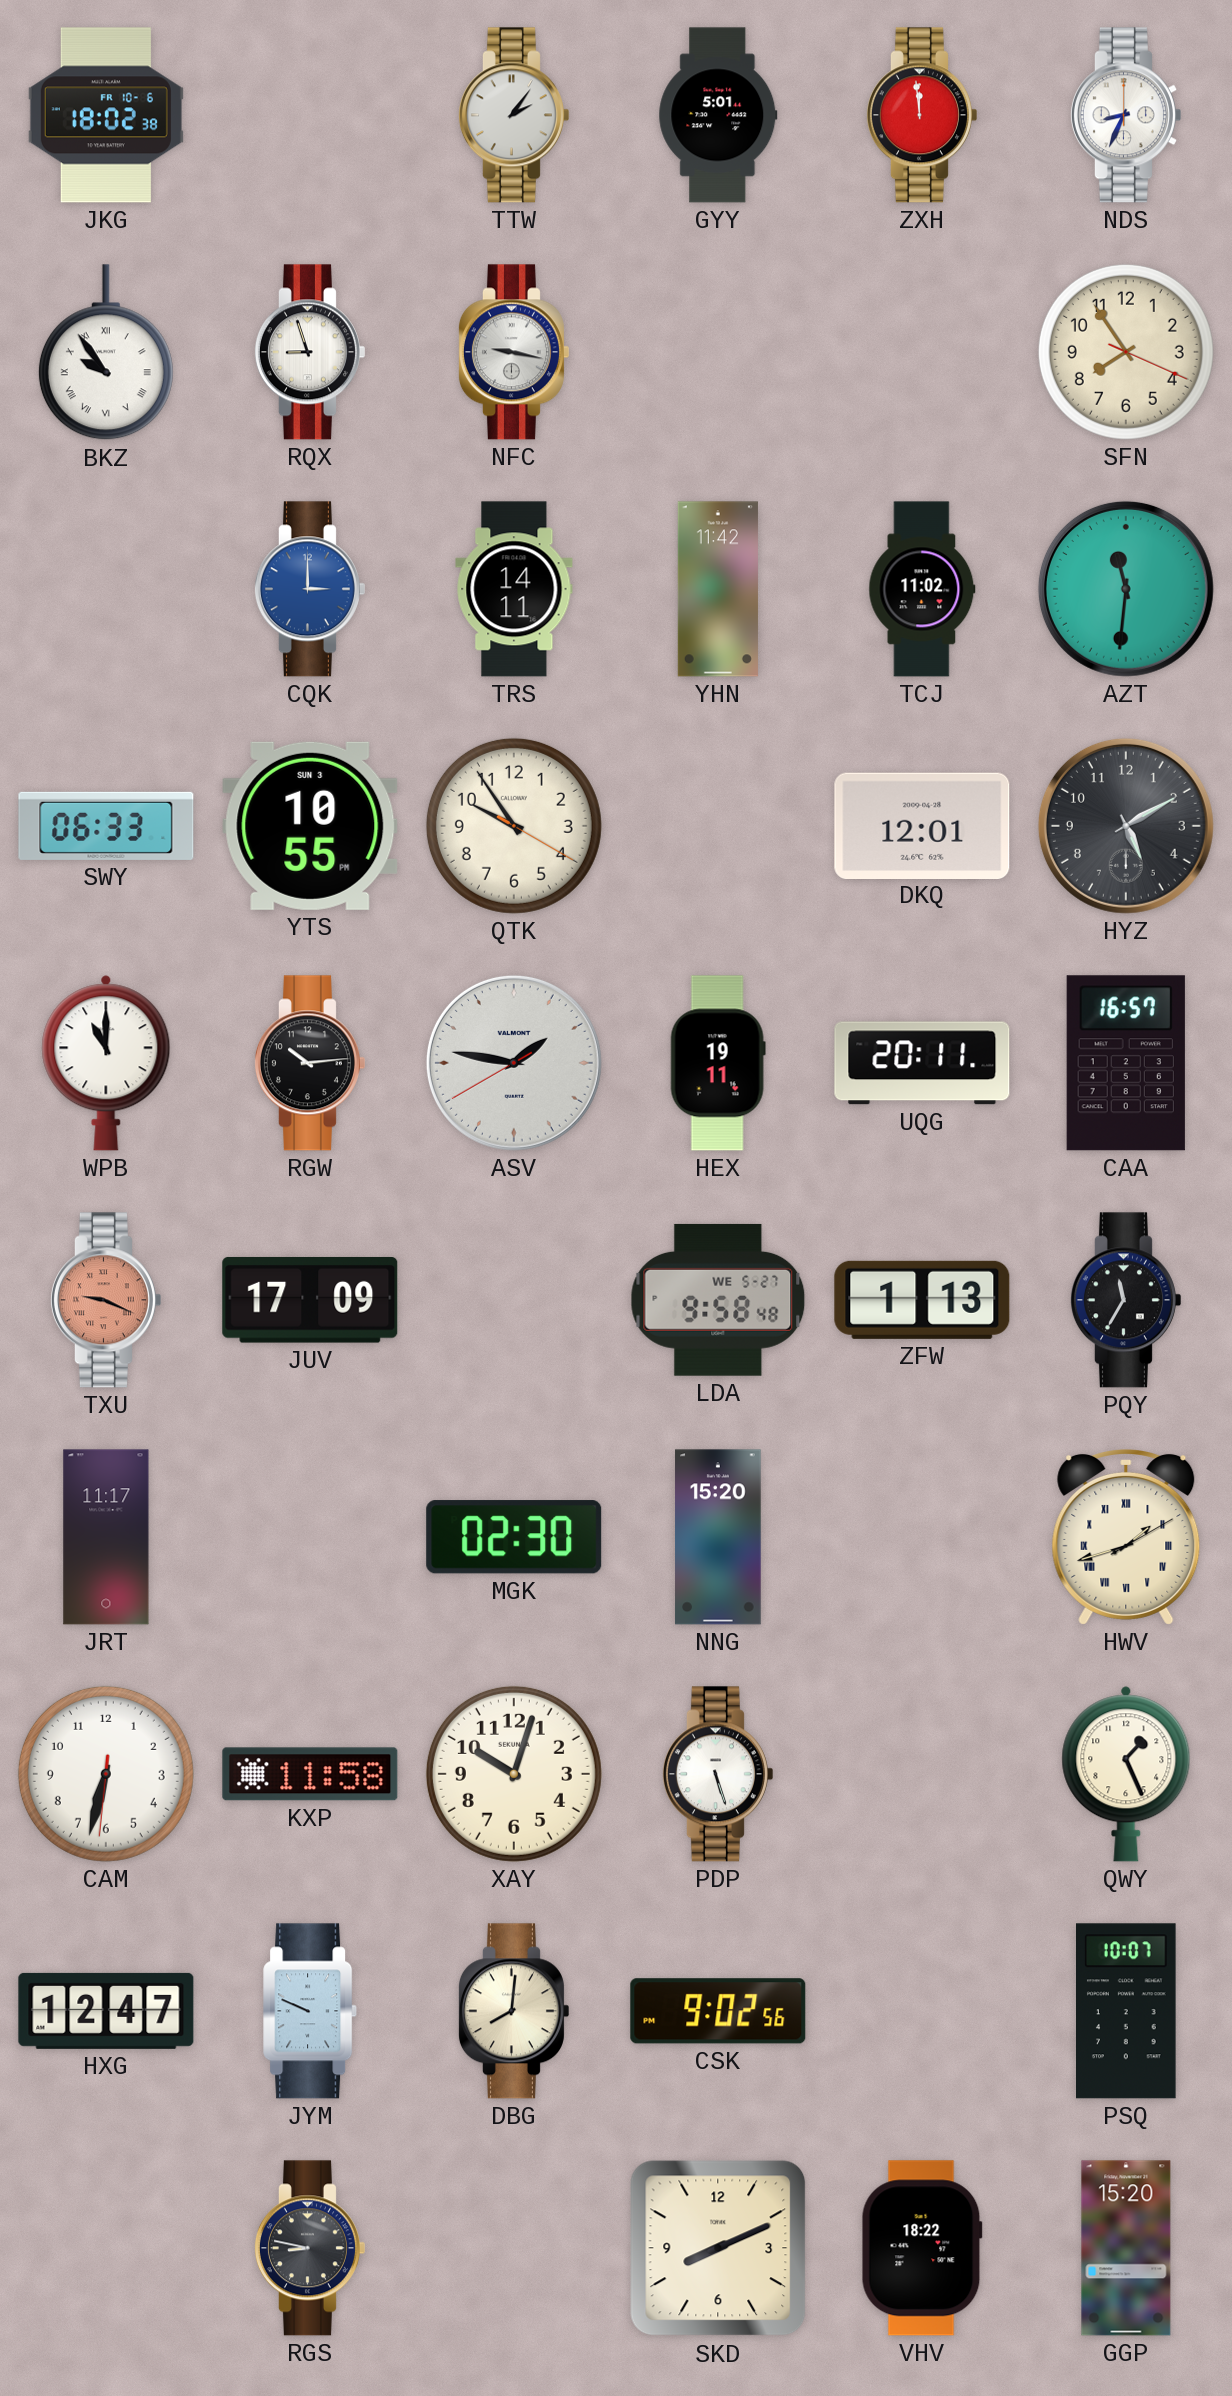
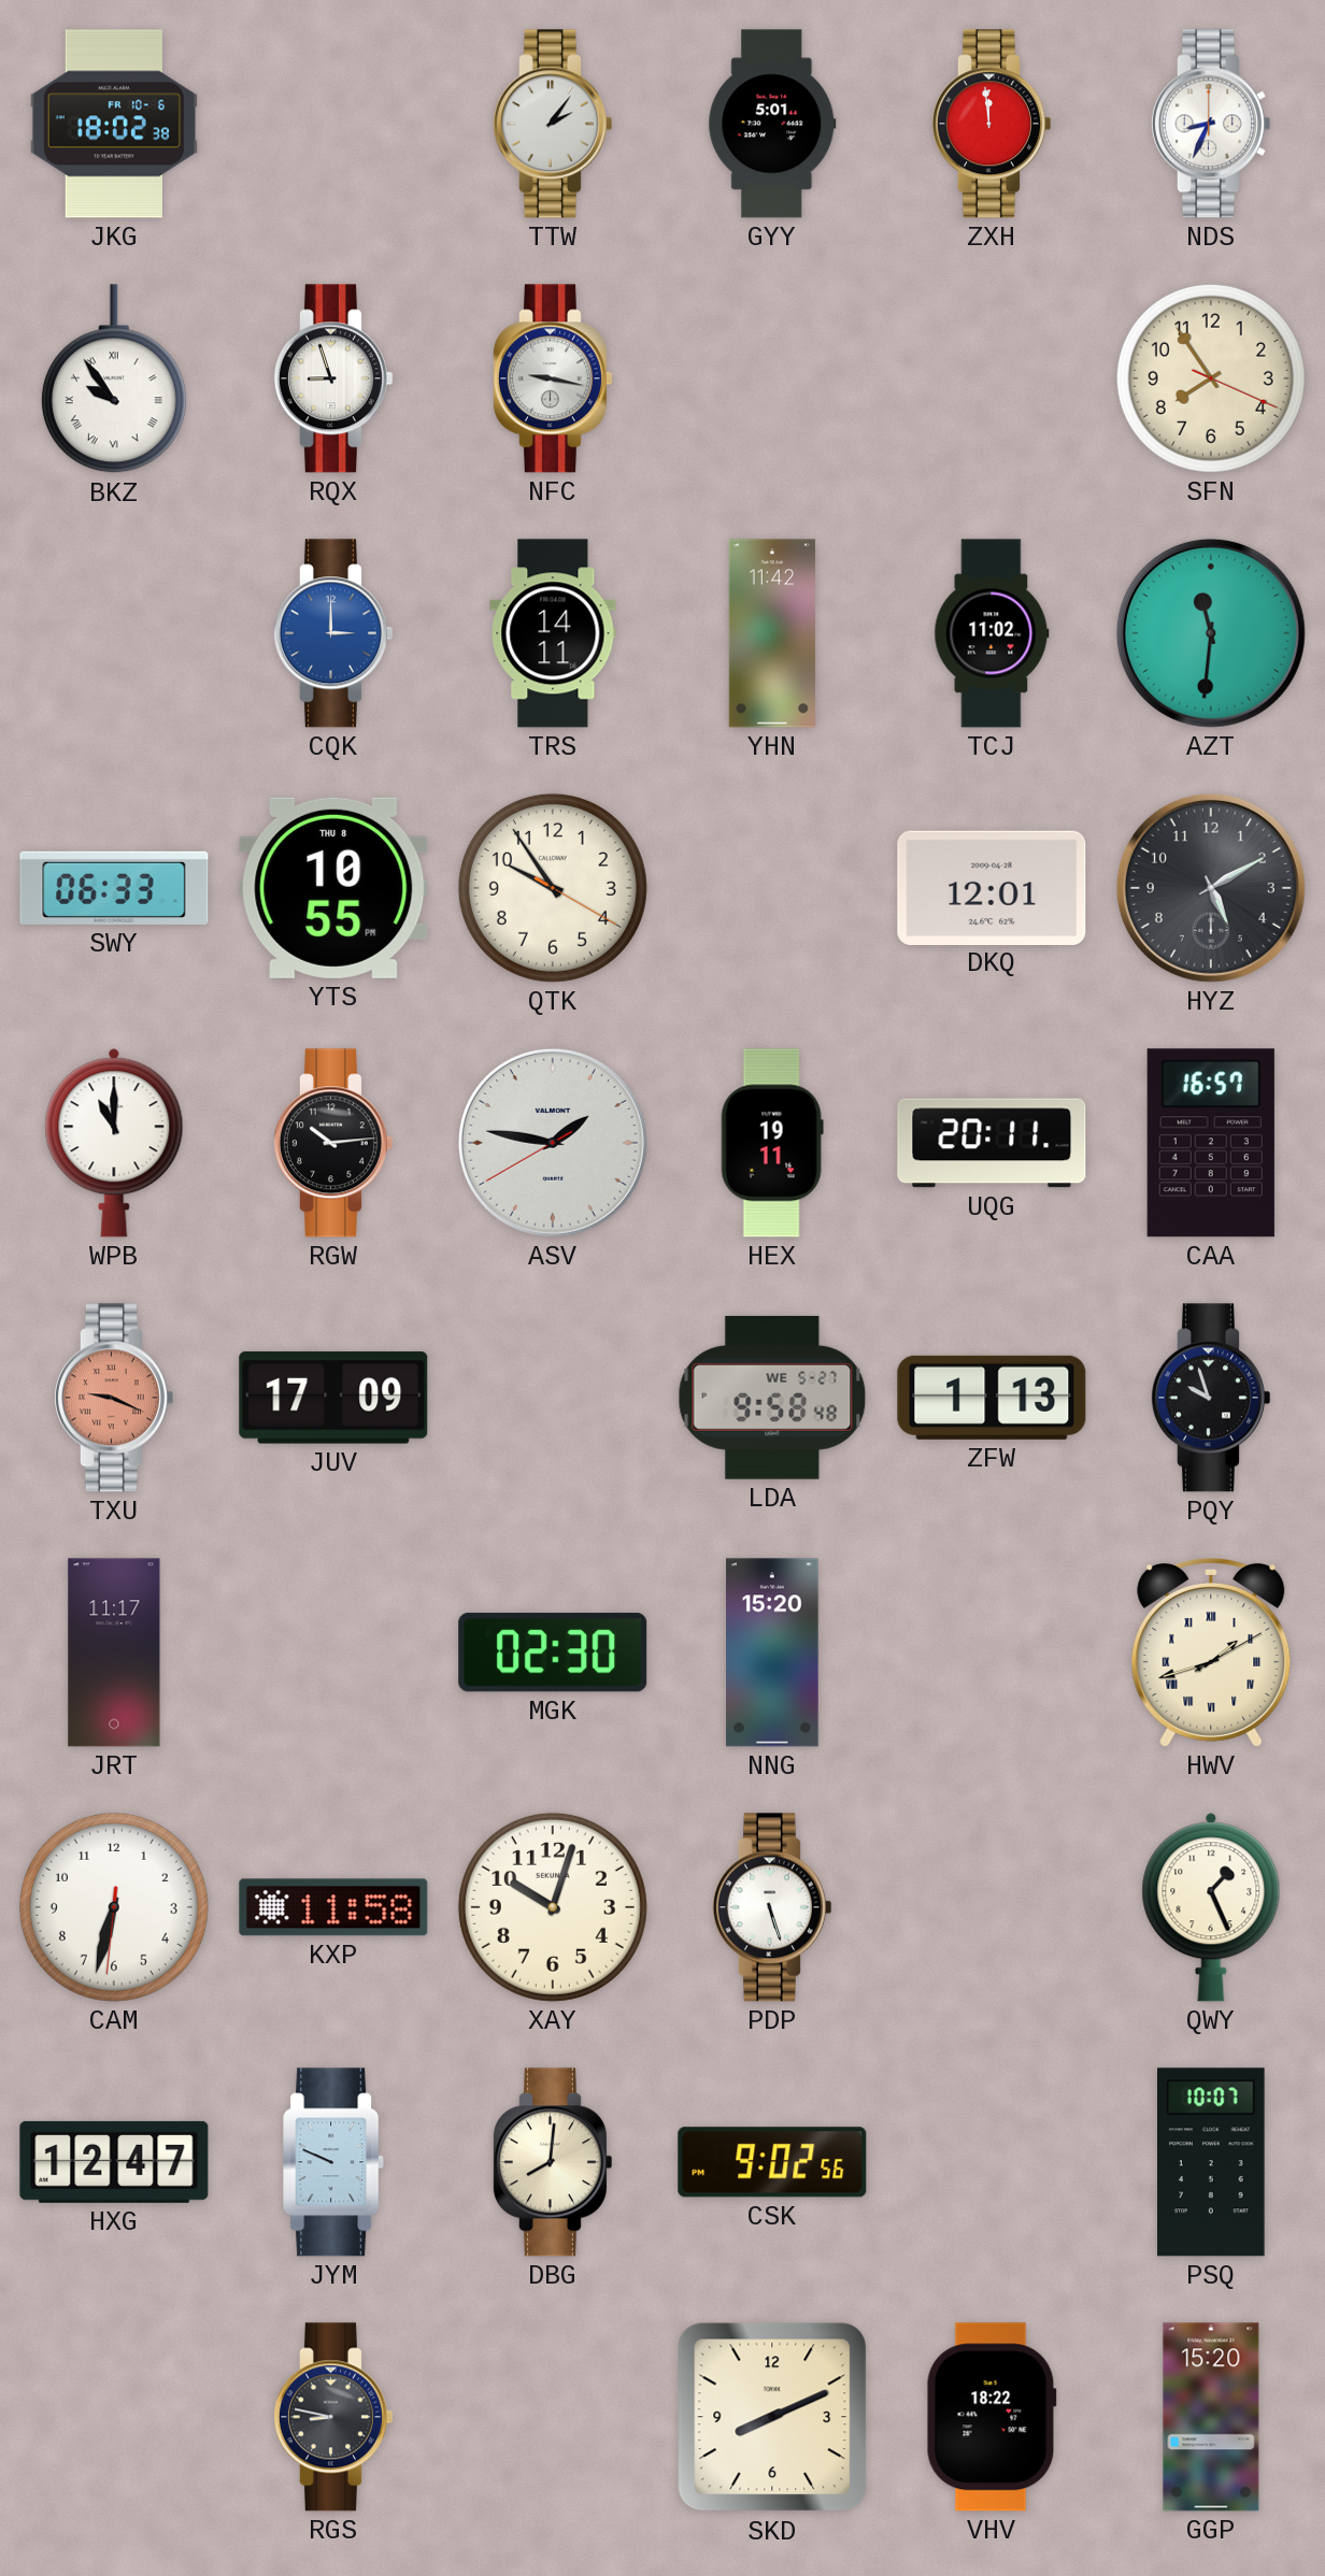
YTS date: SUN 3 -> THU 8
PQY: 11:35 -> 9:57
